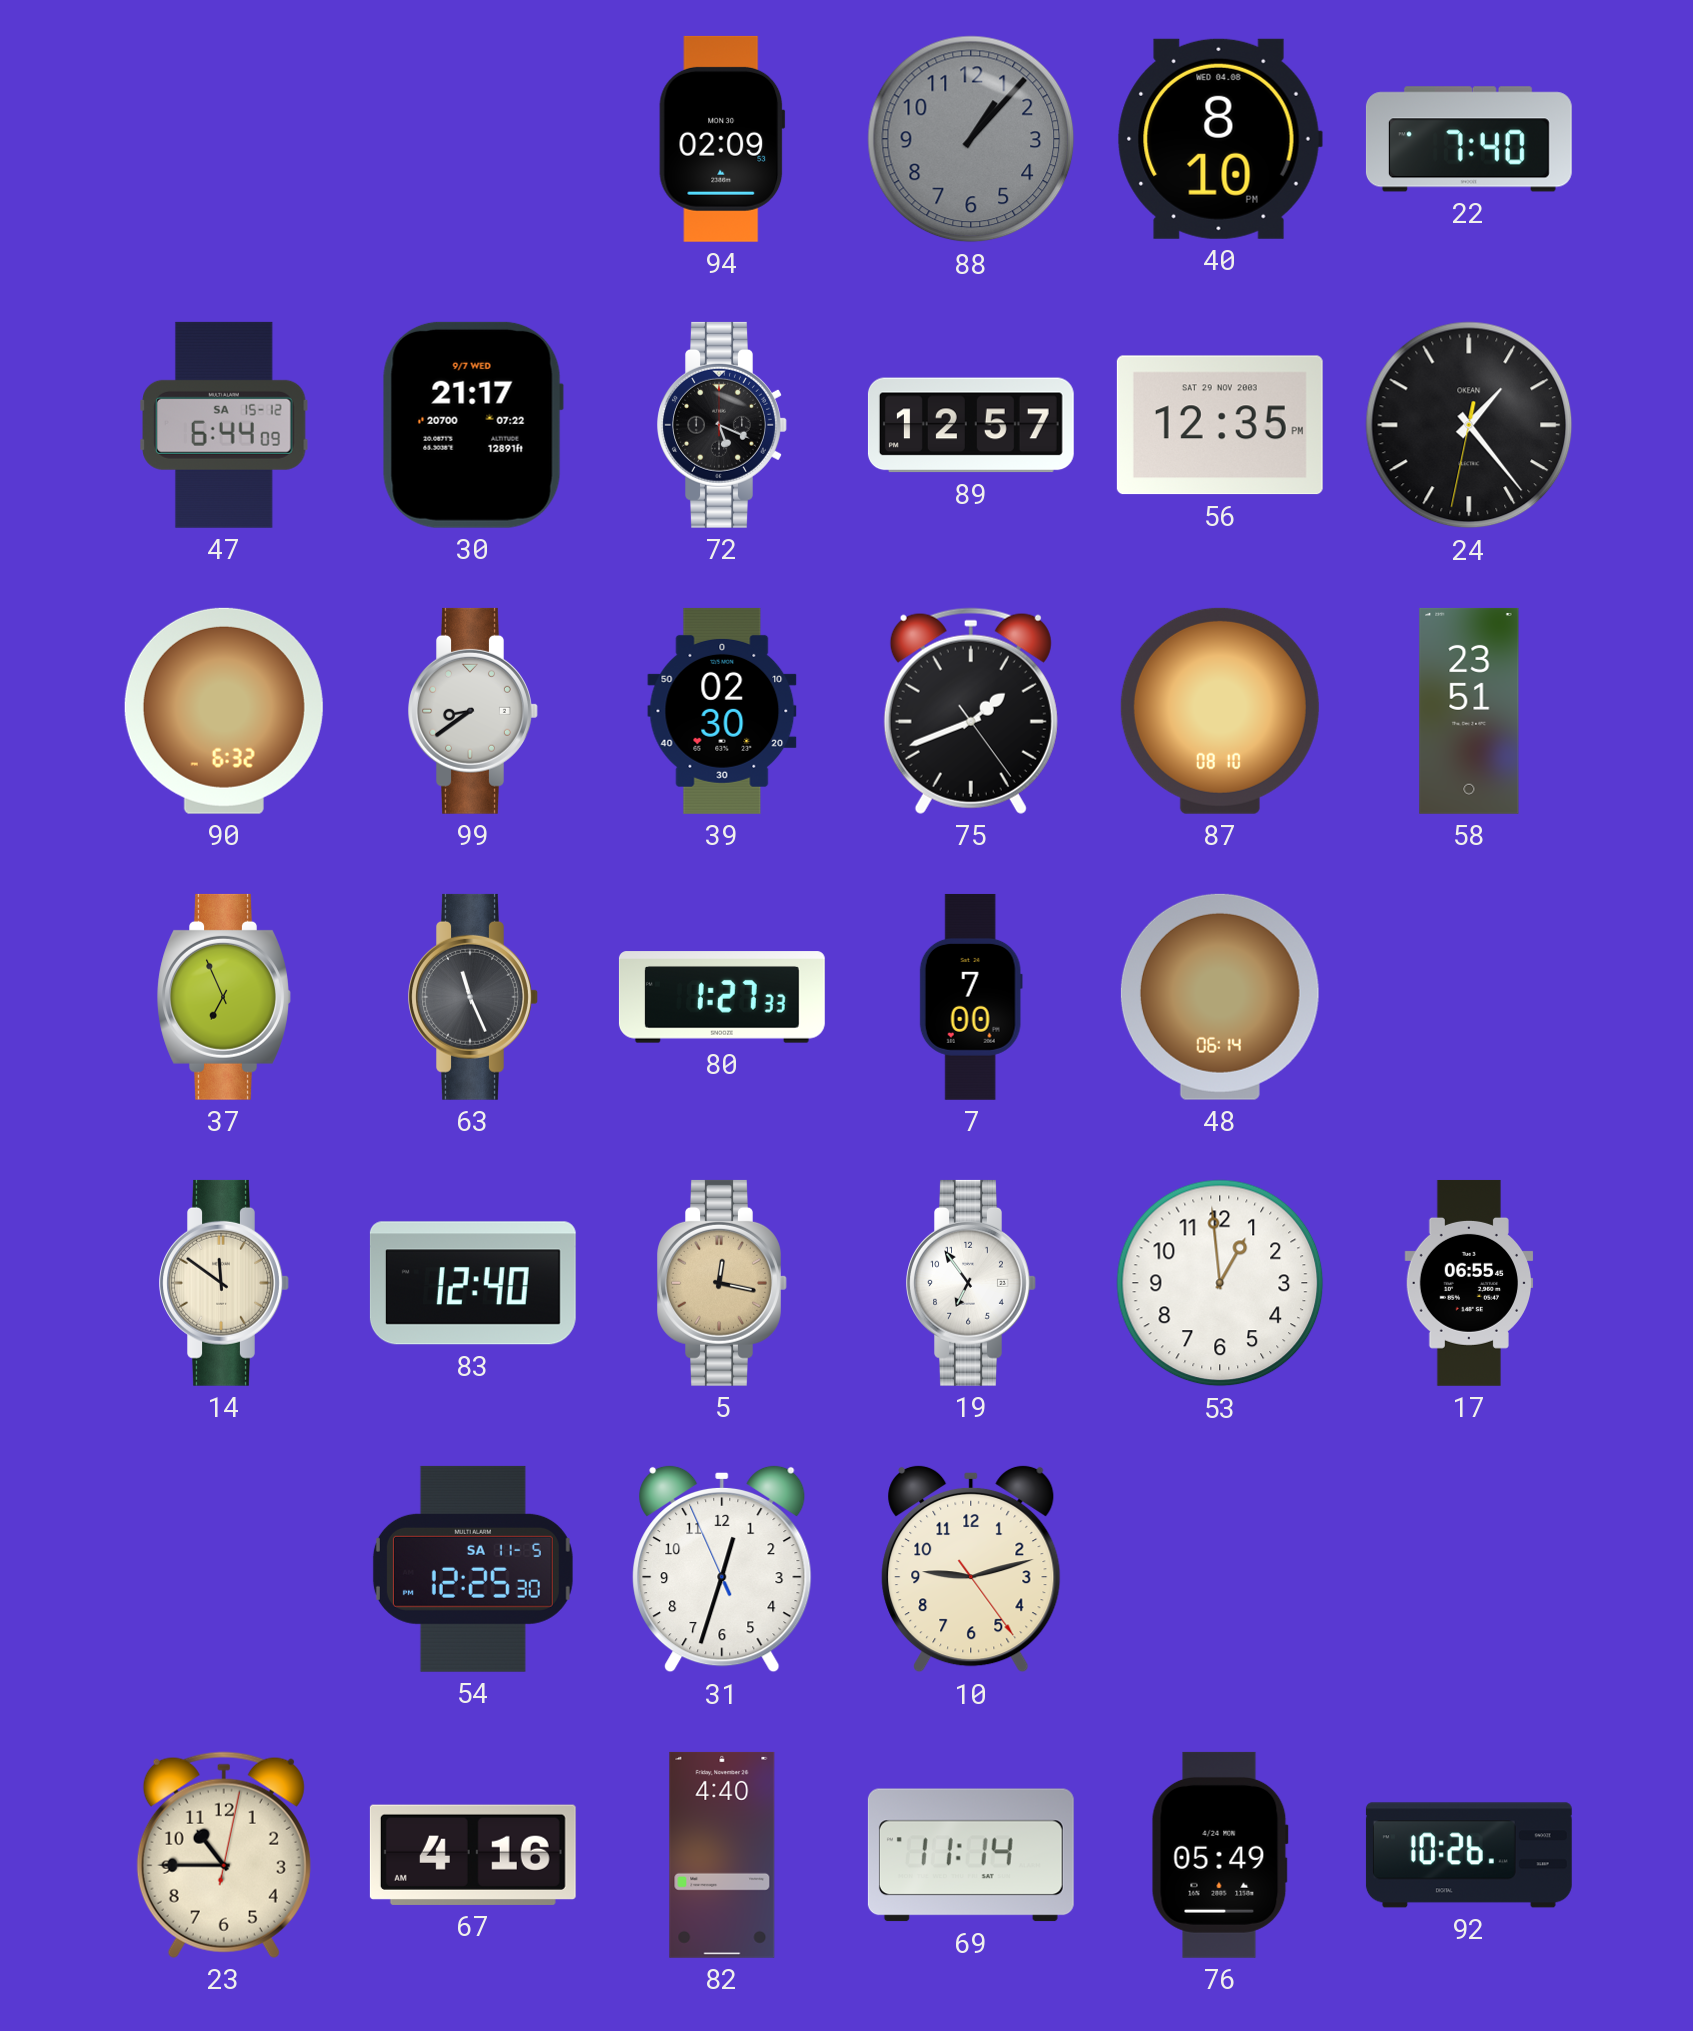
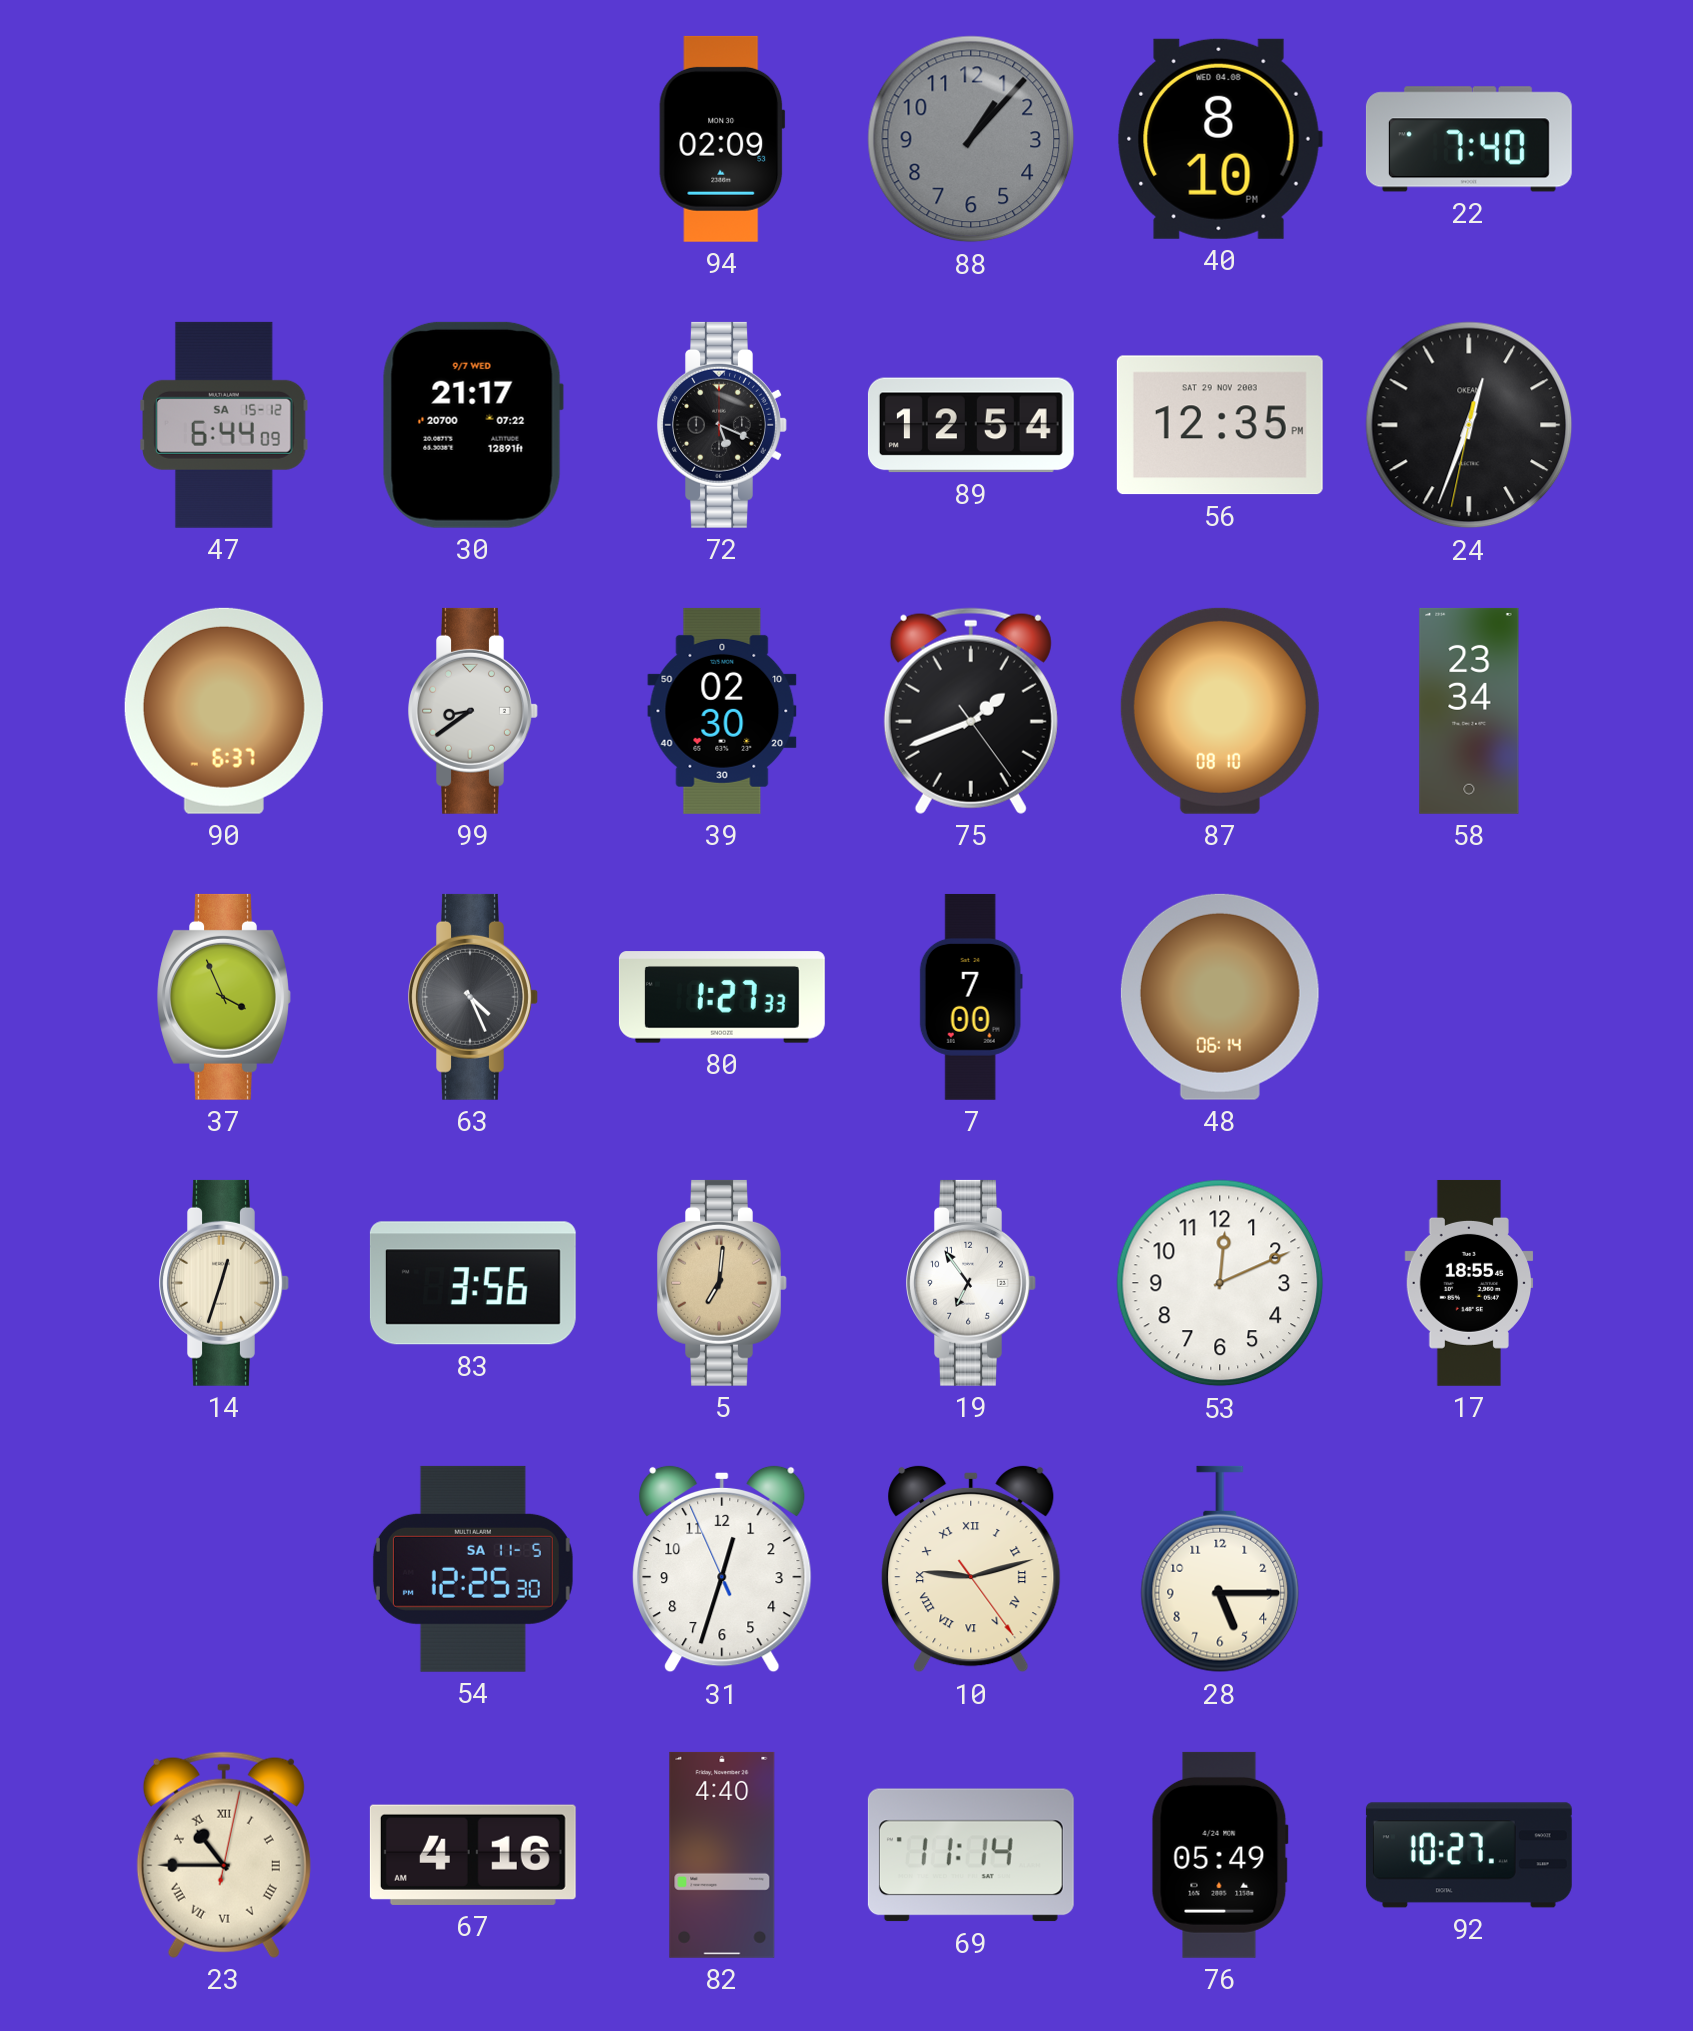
89: 12:57 -> 12:54
24: 1:23 -> 12:33
90: 6:32 -> 6:37
58: 23:51 -> 23:34
37: 6:56 -> 3:56
63: 11:26 -> 4:26
14: 11:51 -> 12:33
83: 12:40 -> 3:56
5: 12:17 -> 7:01
53: 12:59 -> 12:11
17: 06:55 -> 18:55
10 numerals: Arabic -> Roman
28: none -> 5:15
23 numerals: Arabic -> Roman
92: 10:26 -> 10:27
